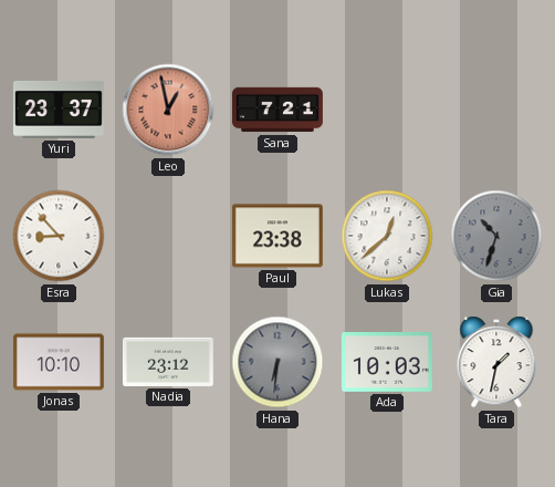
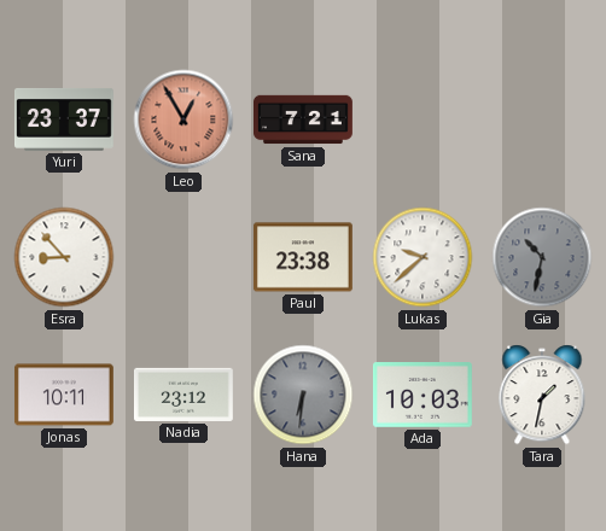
Leo: 12:58 -> 12:55
Lukas: 12:38 -> 9:38
Gia: 10:33 -> 10:32
Jonas: 10:10 -> 10:11
